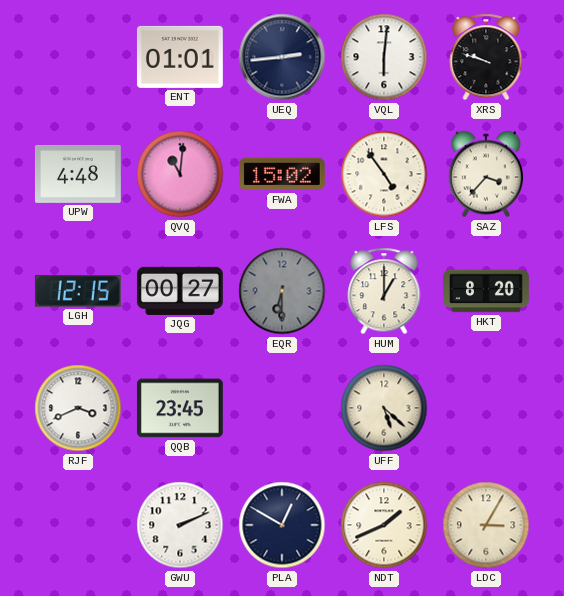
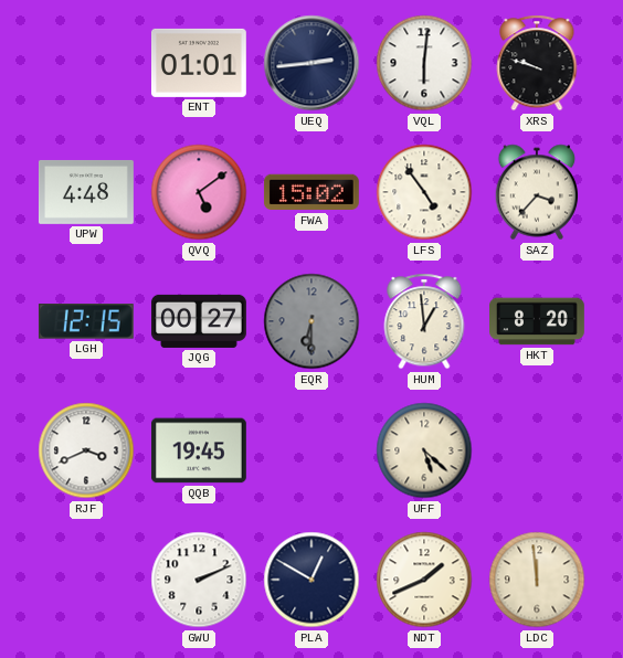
QVQ: 11:01 -> 5:09
HUM: 1:00 -> 12:59
QQB: 23:45 -> 19:45
LDC: 3:05 -> 11:59
